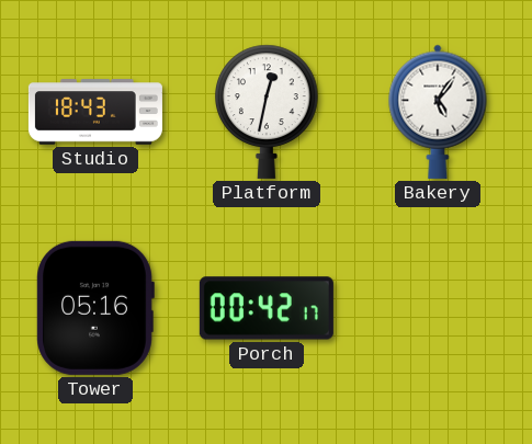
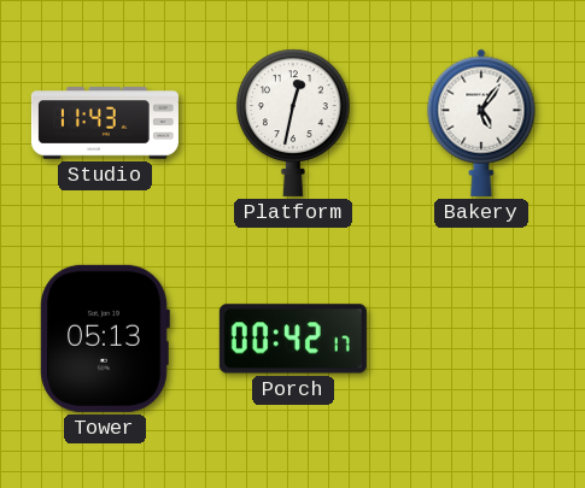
Studio: 18:43 -> 11:43
Tower: 05:16 -> 05:13
